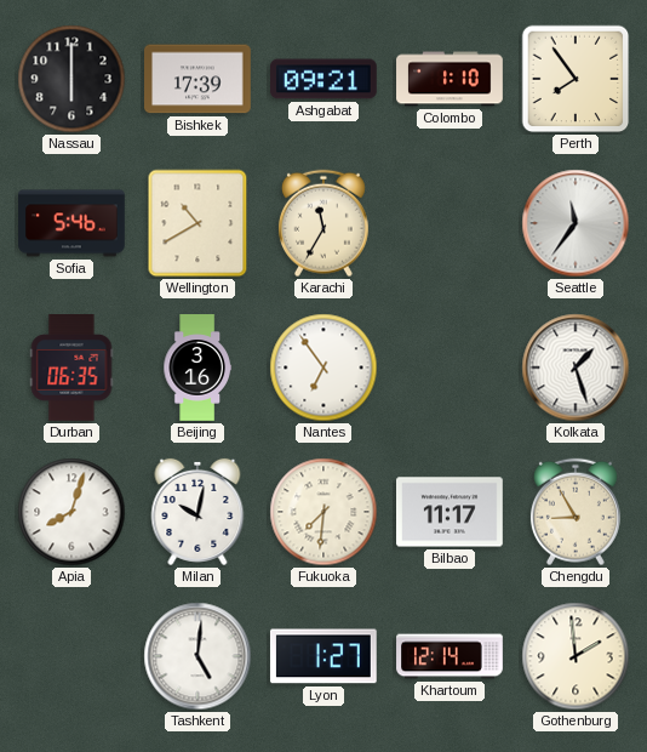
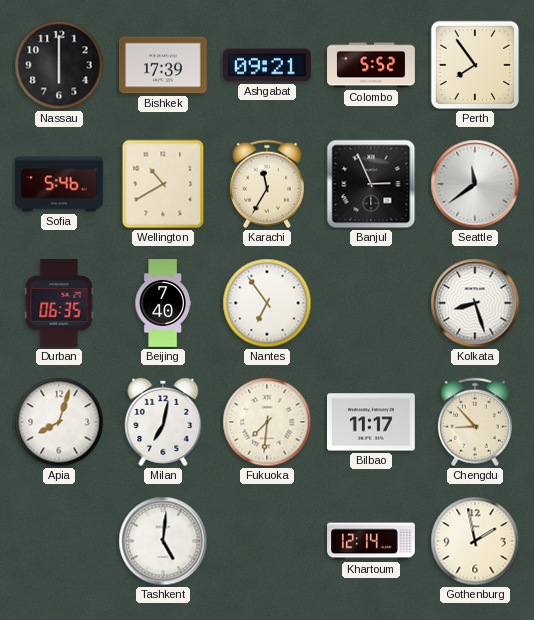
Colombo: 1:10 -> 5:52
Banjul: none -> 2:56
Seattle: 11:36 -> 11:39
Beijing: 3:16 -> 7:40
Kolkata: 1:27 -> 8:27
Milan: 10:02 -> 7:02
Chengdu: 8:55 -> 8:53
Lyon: 1:27 -> none
Gothenburg: 1:59 -> 1:58
